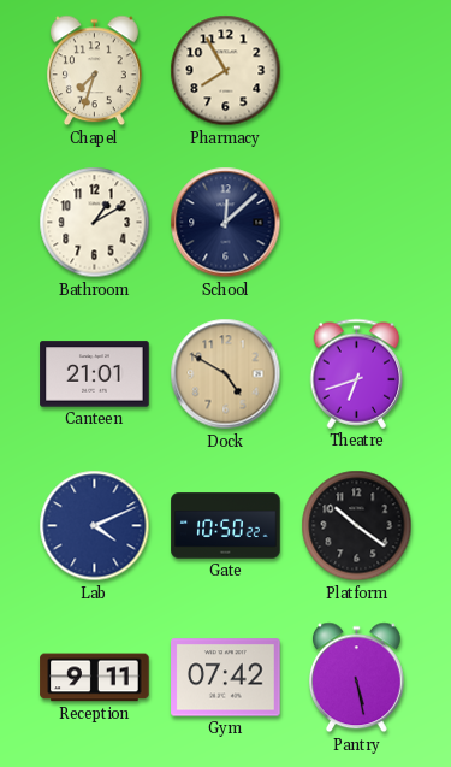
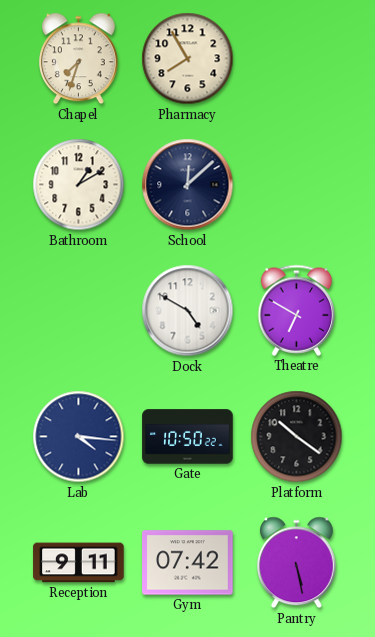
Canteen: 21:01 -> none
Dock dial: champagne -> white
Theatre: 6:42 -> 6:50
Lab: 4:11 -> 4:16
